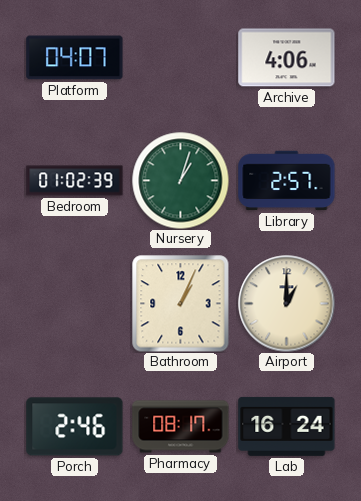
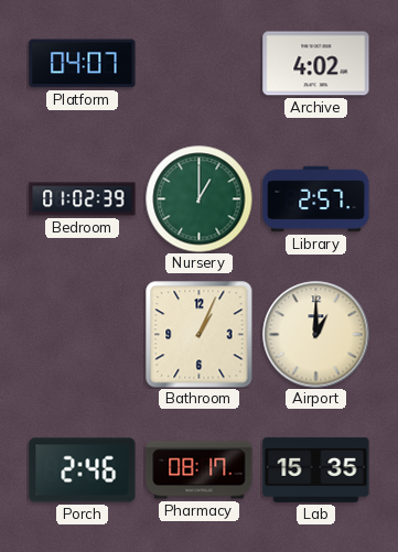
Archive: 4:06 -> 4:02
Nursery: 1:03 -> 1:00
Lab: 16:24 -> 15:35
